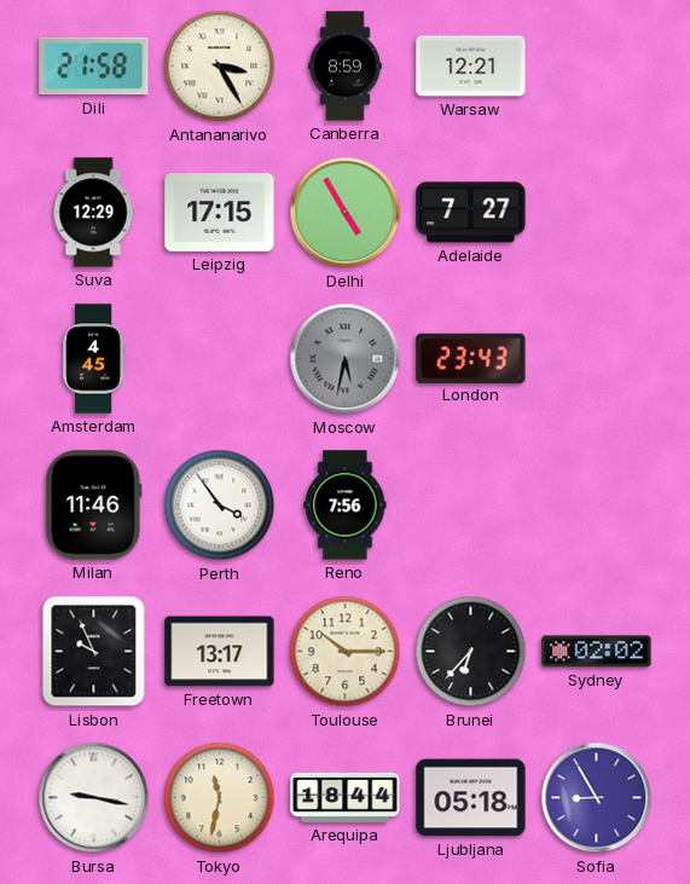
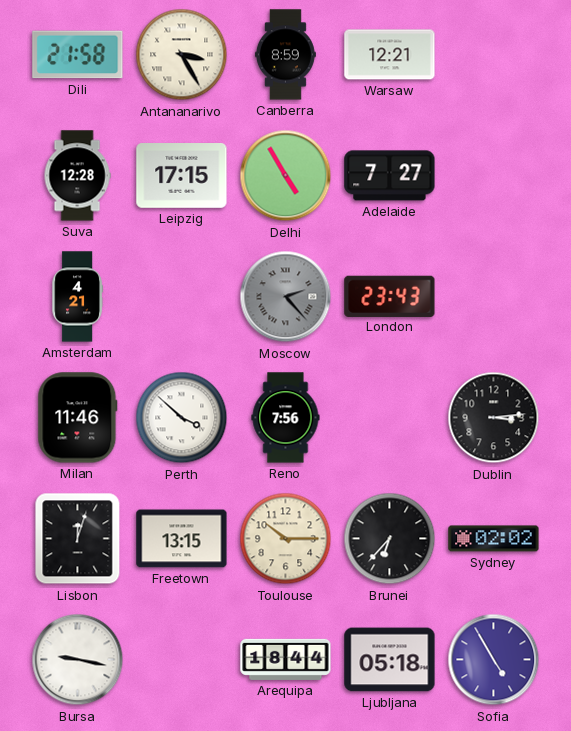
Suva: 12:29 -> 12:28
Amsterdam: 4:45 -> 4:21
Moscow: 5:32 -> 2:23
Perth: 3:54 -> 3:52
Dublin: none -> 3:14
Lisbon: 9:56 -> 12:03
Freetown: 13:17 -> 13:15
Tokyo: 11:32 -> none
Sofia: 8:55 -> 4:55
